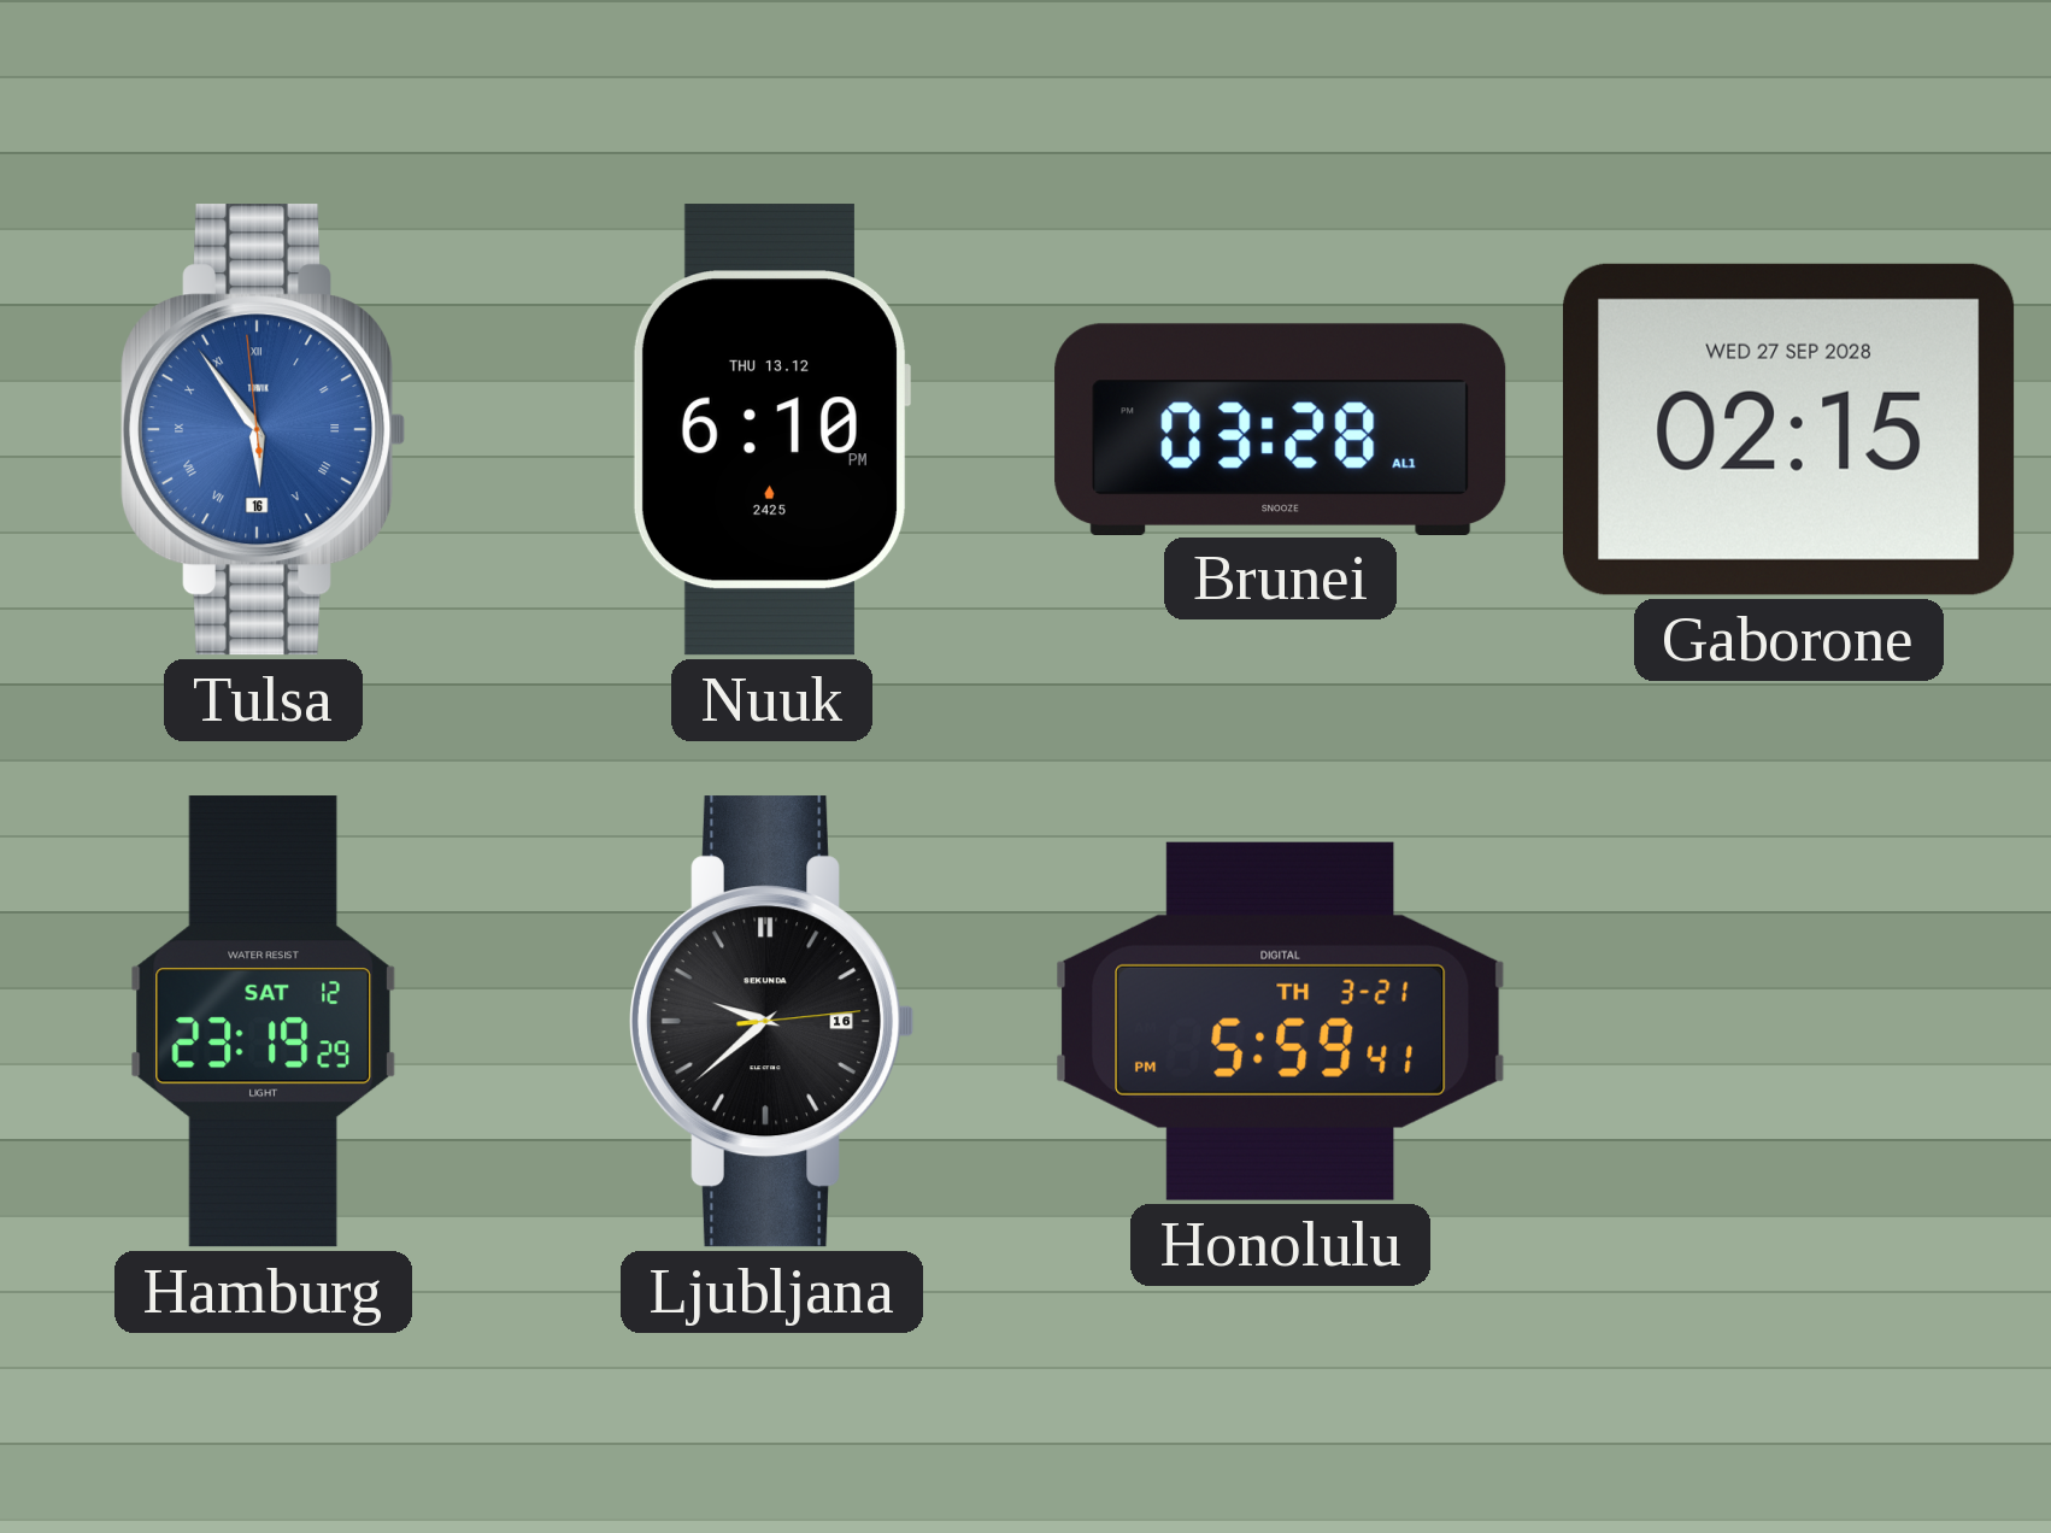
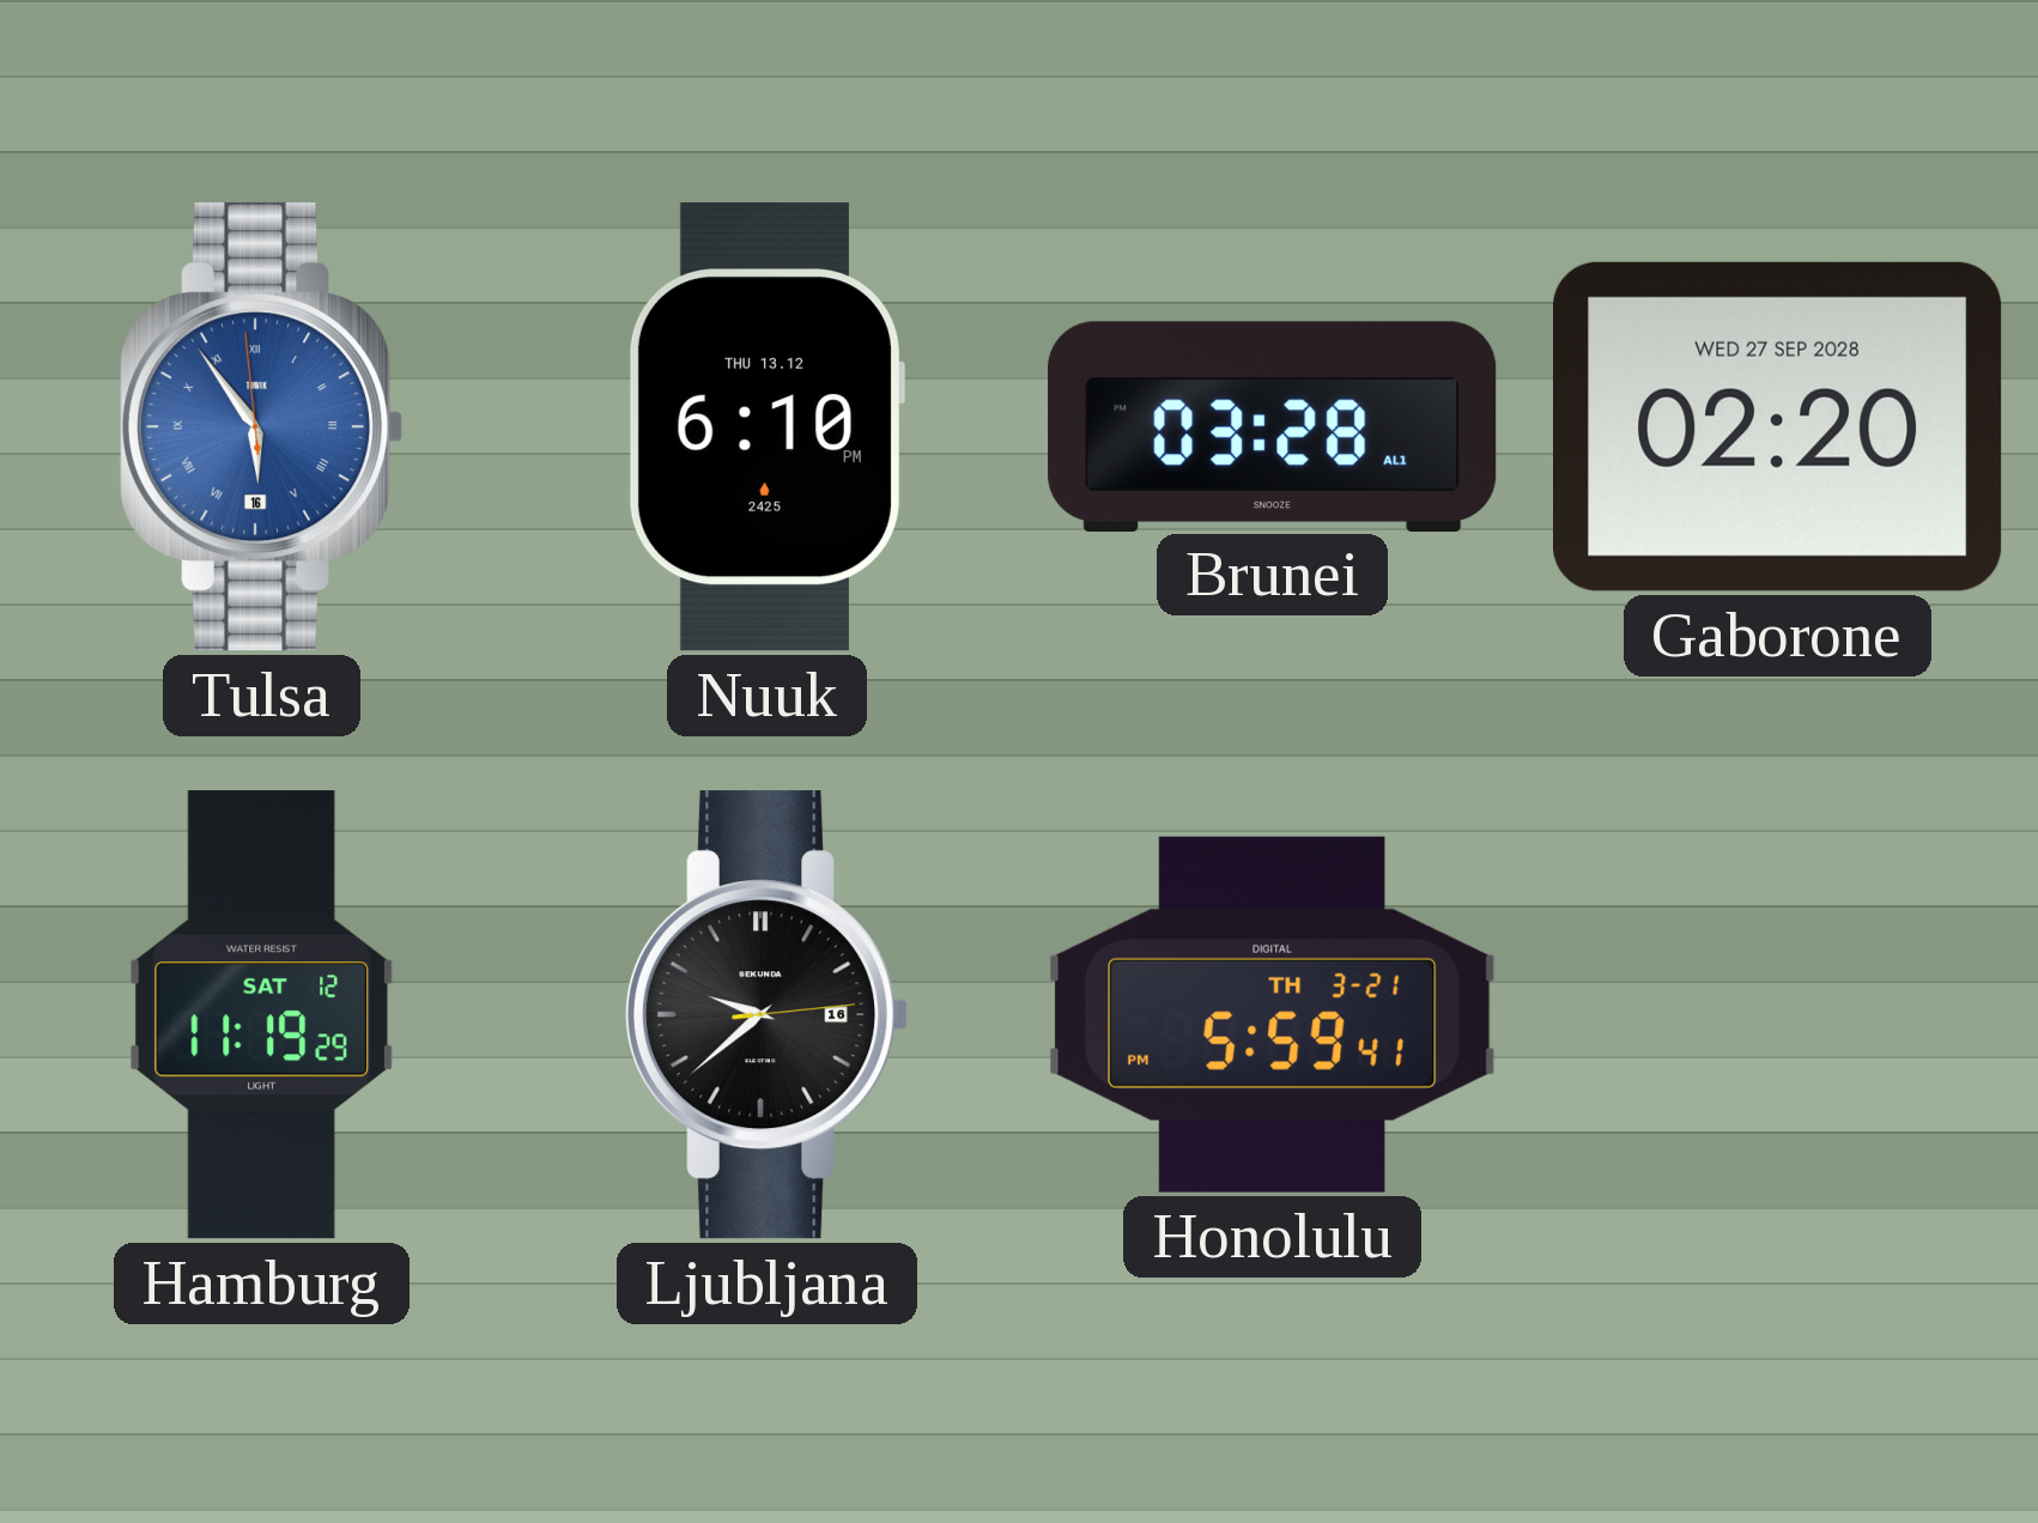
Gaborone: 02:15 -> 02:20
Hamburg: 23:19 -> 11:19
